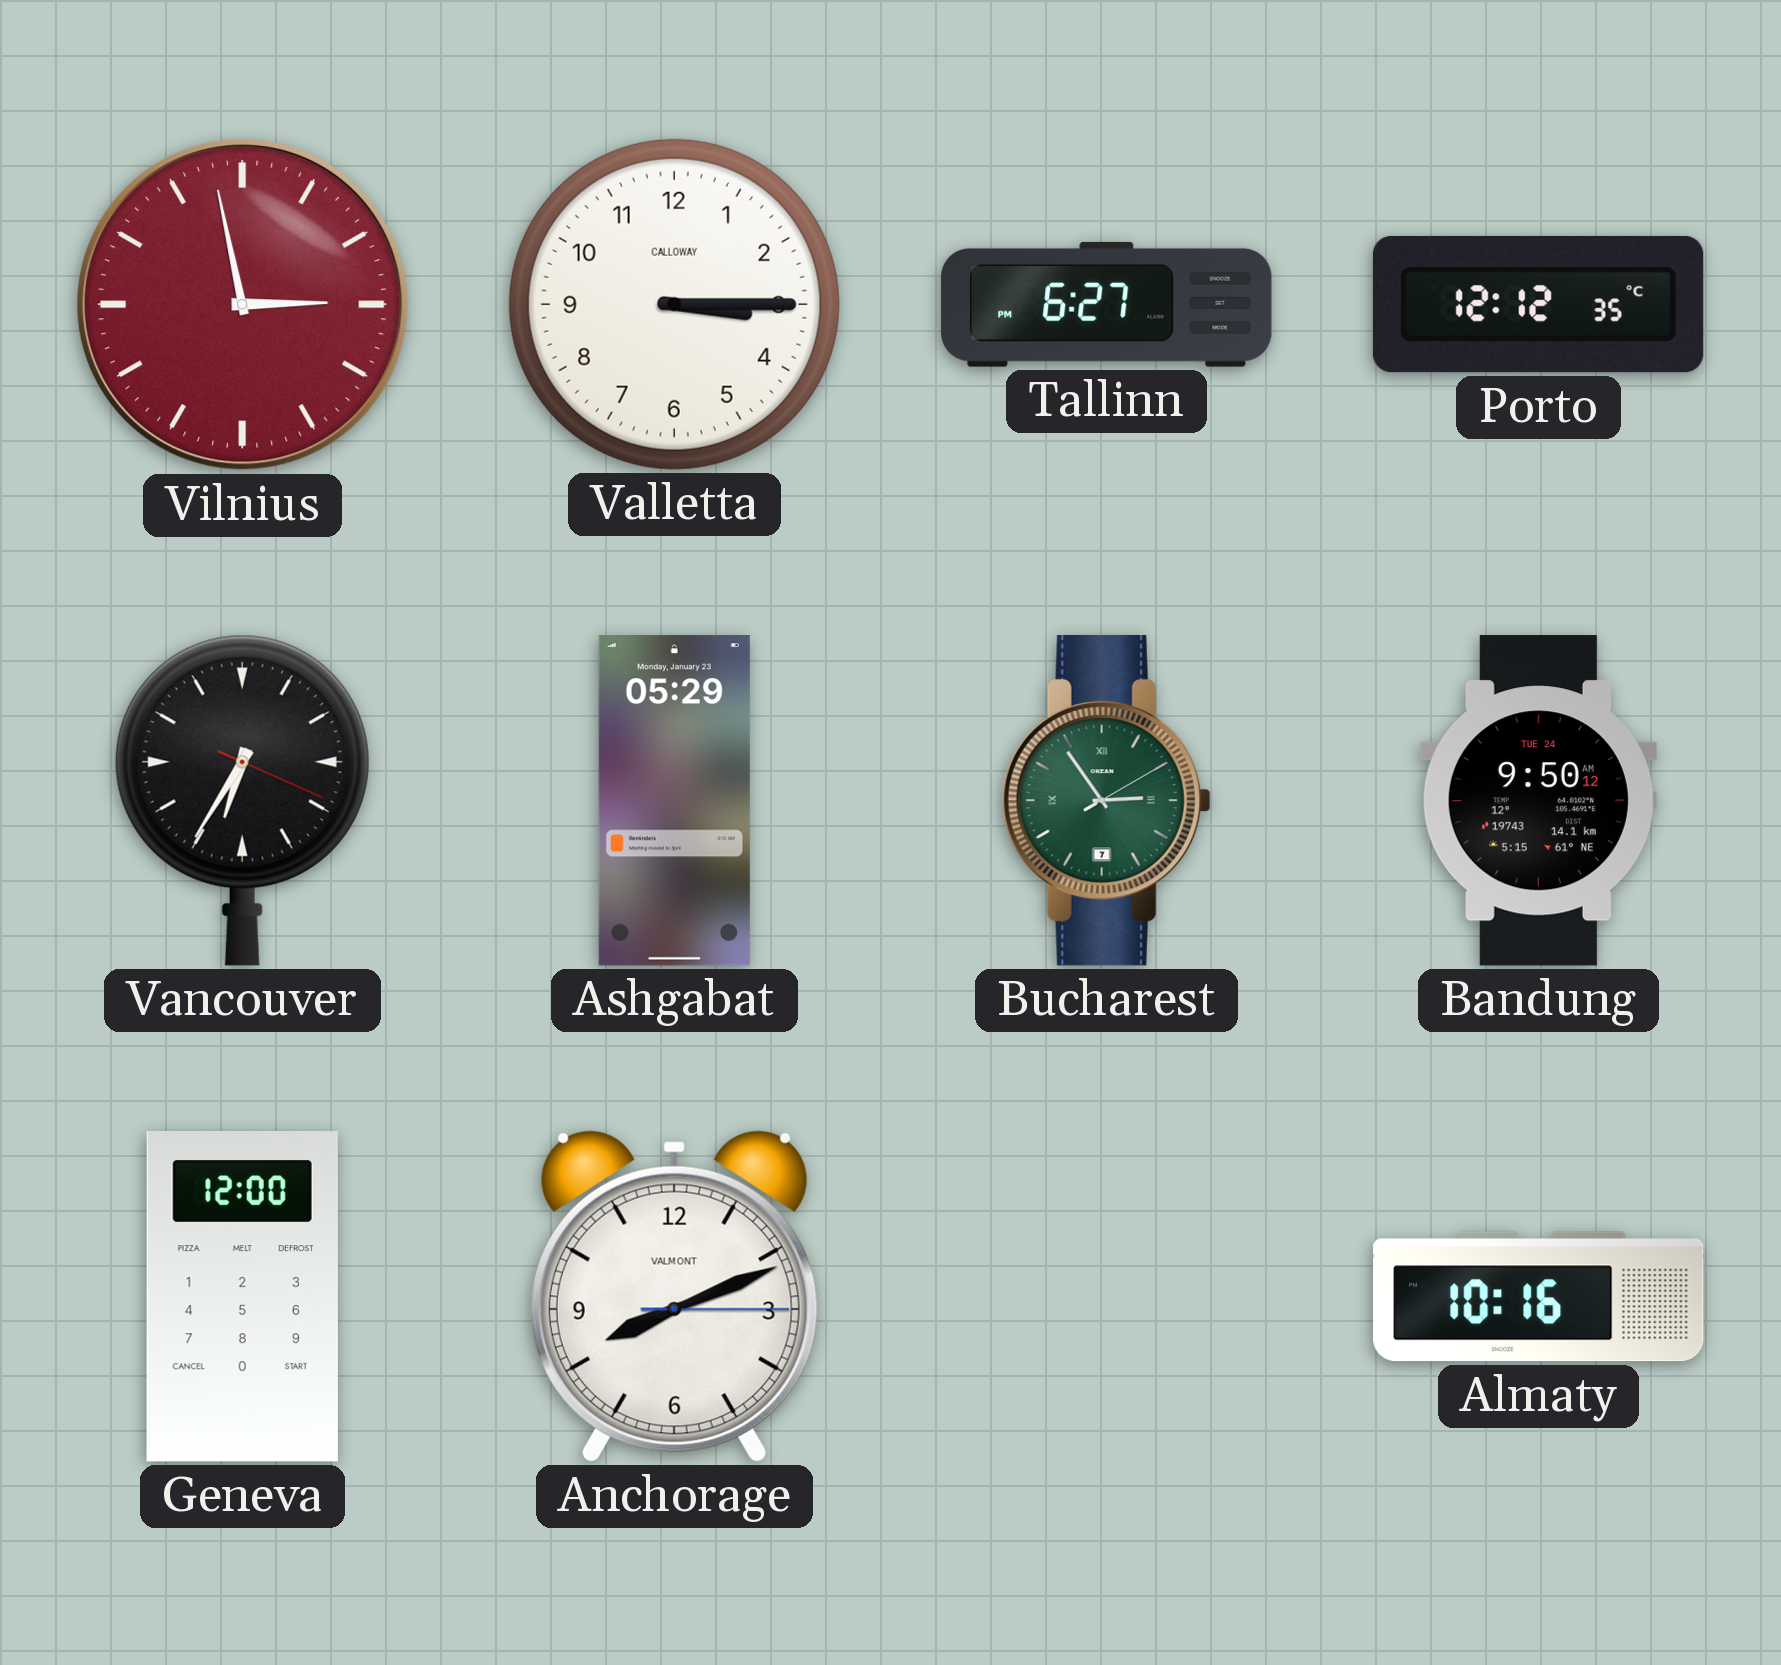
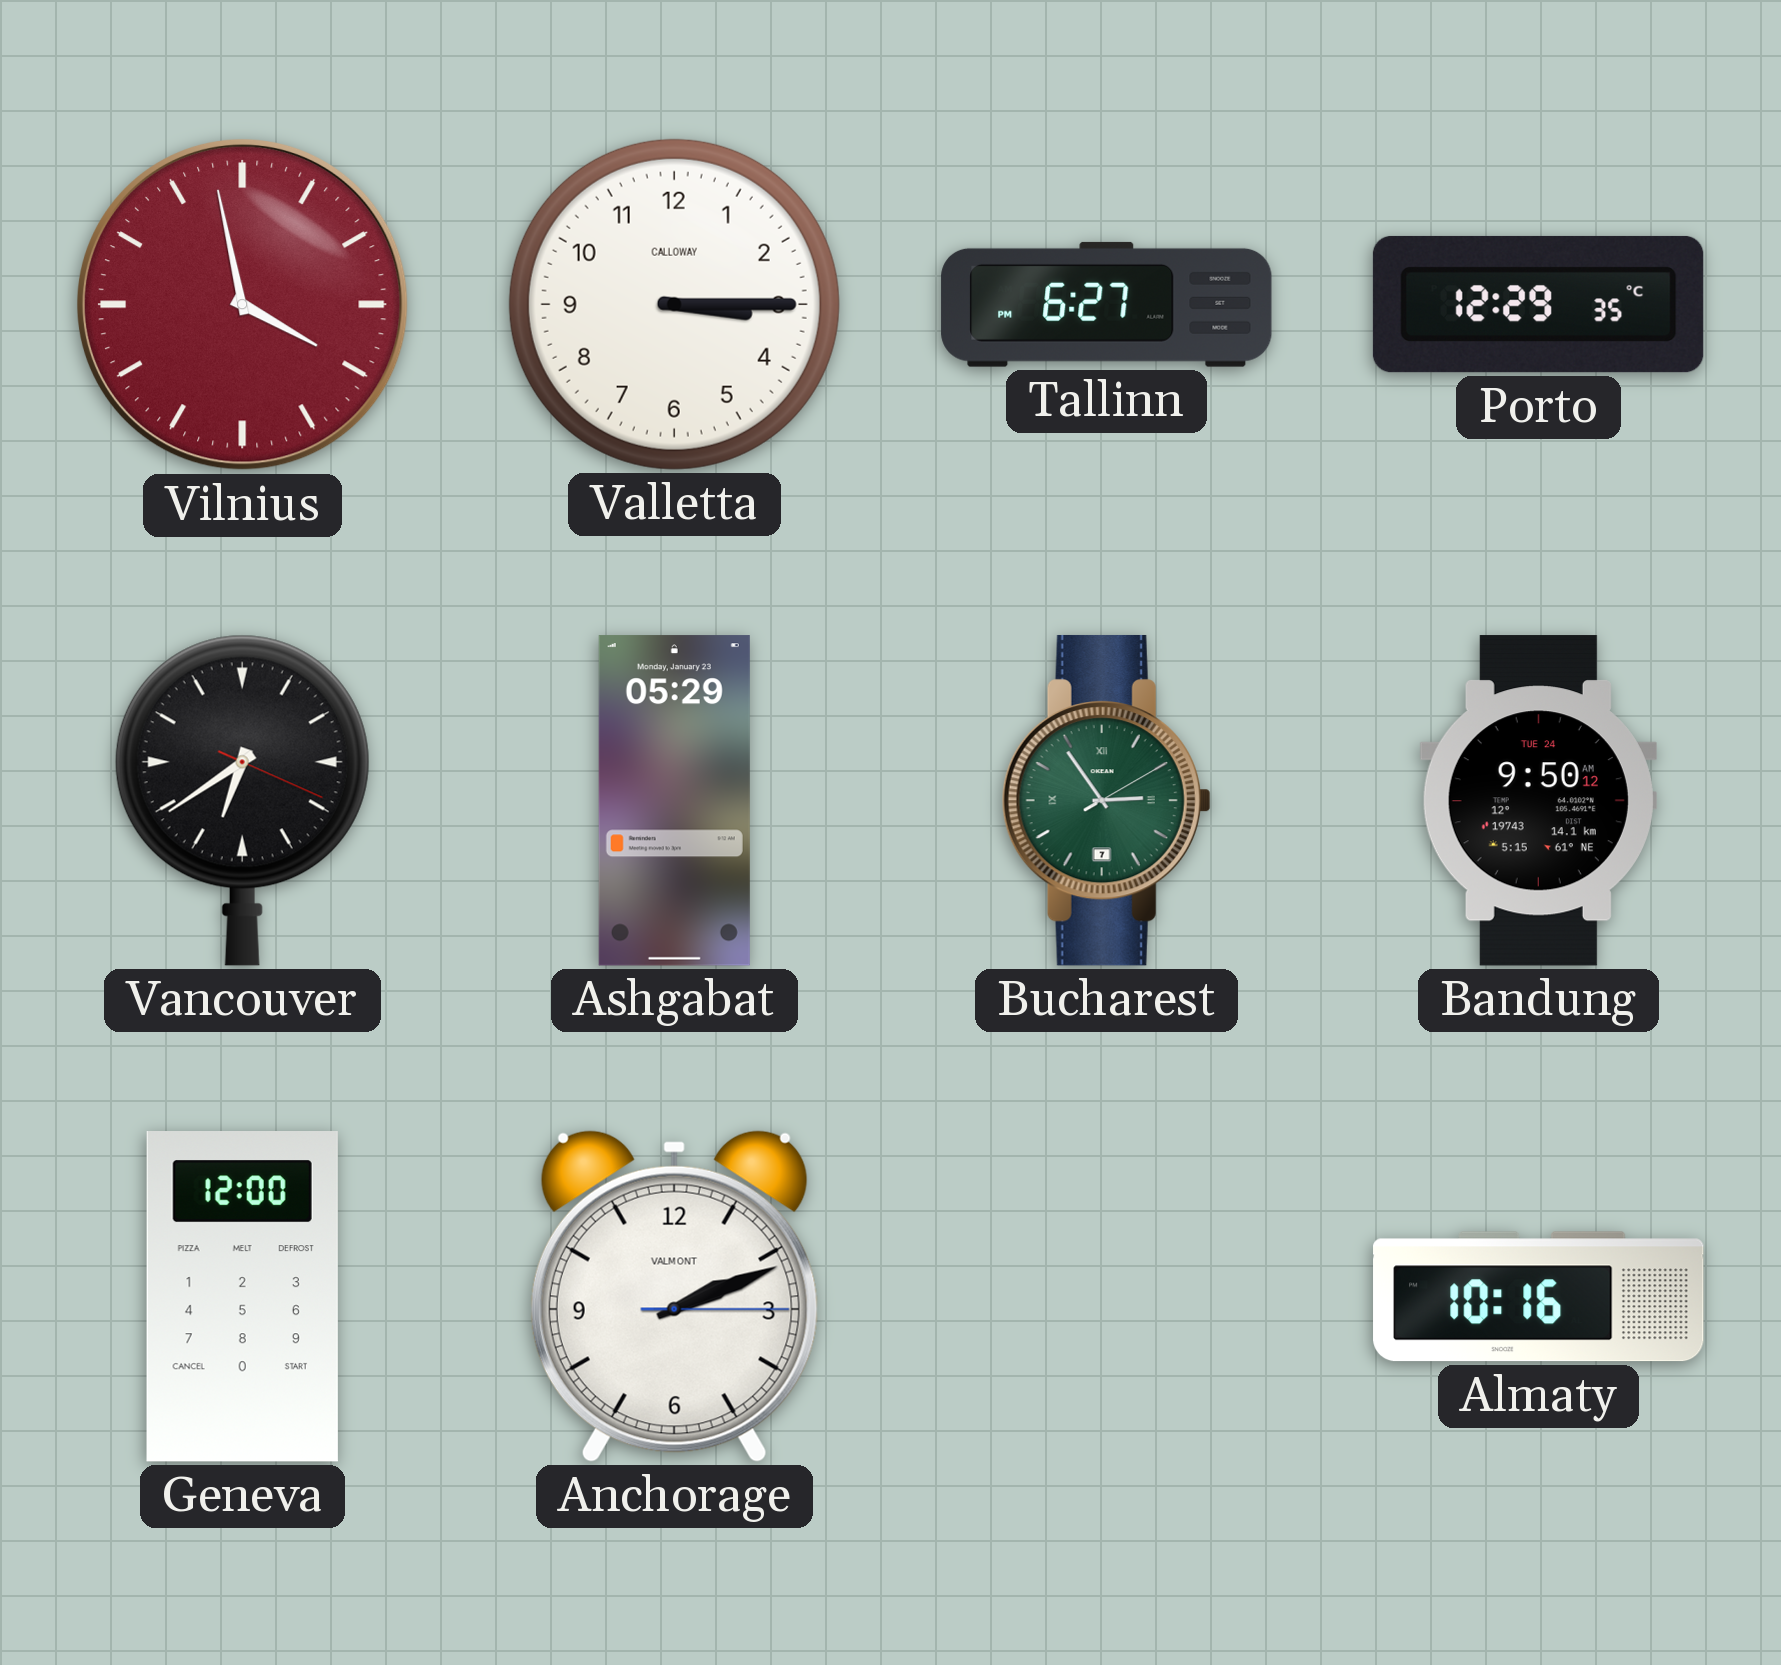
Vilnius: 2:58 -> 3:58
Porto: 12:12 -> 12:29
Vancouver: 6:35 -> 6:39
Anchorage: 8:11 -> 2:11
